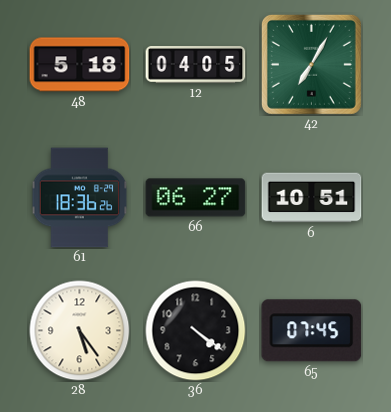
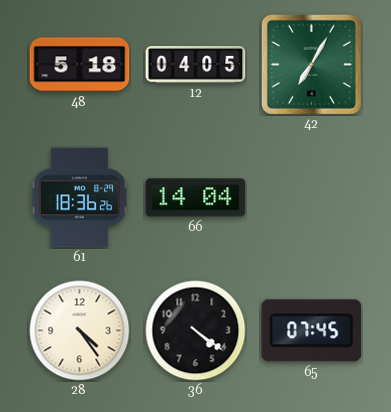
66: 06:27 -> 14:04
6: 10:51 -> none
28: 5:24 -> 4:24
